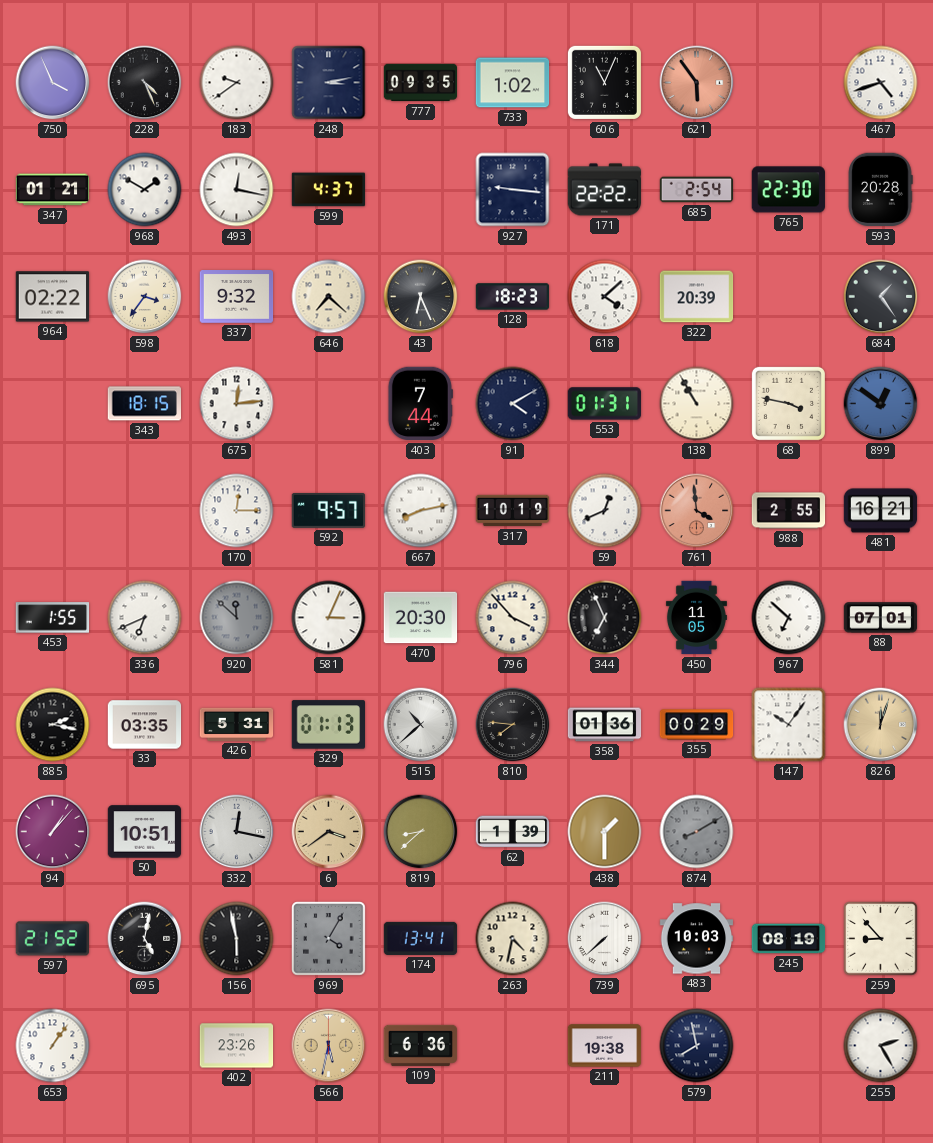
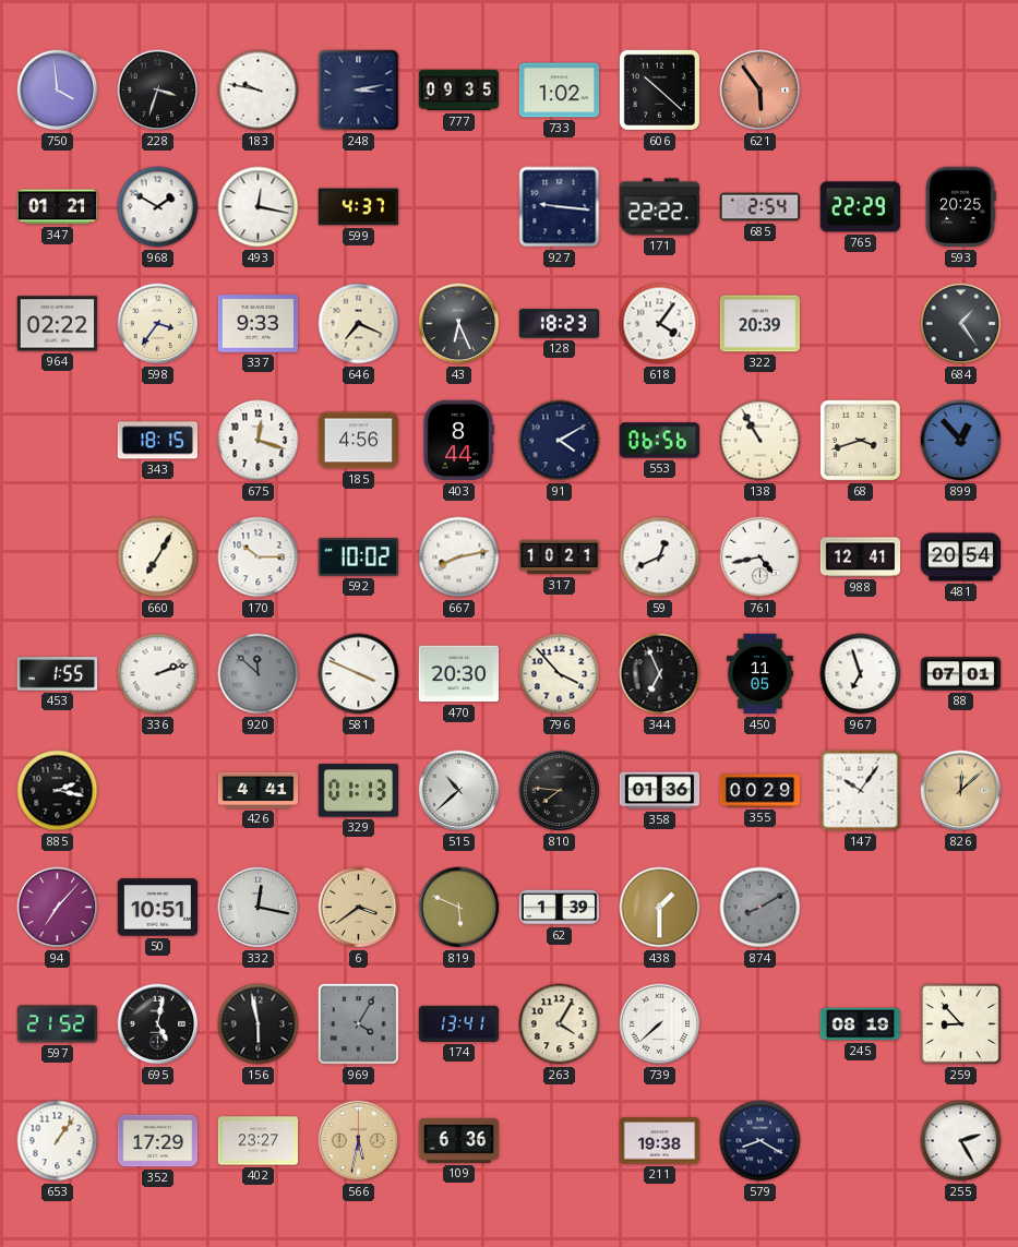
750: 3:56 -> 3:59
228: 4:26 -> 3:33
183: 9:39 -> 9:47
606: 11:04 -> 10:22
467: 4:42 -> none
765: 22:30 -> 22:29
593: 20:28 -> 20:25
337: 9:32 -> 9:33
646: 7:22 -> 7:19
618: 4:08 -> 4:06
675: 12:14 -> 12:18
185: none -> 4:56
403: 7:44 -> 8:44
553: 01:31 -> 06:56
68: 3:47 -> 3:42
899: 12:51 -> 12:53
660: none -> 7:05
170: 12:15 -> 10:15
592: 9:57 -> 10:02
317: 10:19 -> 10:21
761: 3:59 -> 4:43
761 dial: salmon -> white
988: 2:55 -> 12:41
481: 16:21 -> 20:54
336: 6:41 -> 2:12
581: 3:04 -> 3:49
967: 6:52 -> 6:57
33: 03:35 -> none
426: 5:31 -> 4:41
826: 12:03 -> 12:08
94: 1:07 -> 7:07
819: 8:38 -> 5:49
263: 4:32 -> 4:05
483: 10:03 -> none
352: none -> 17:29
402: 23:26 -> 23:27
579: 7:58 -> 8:20
